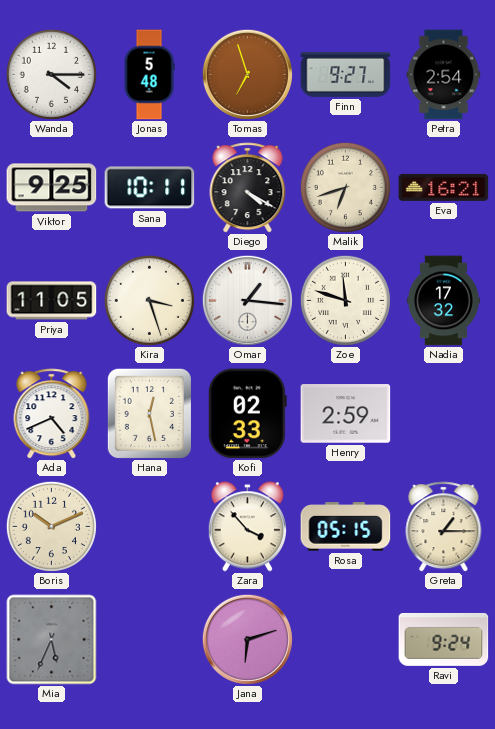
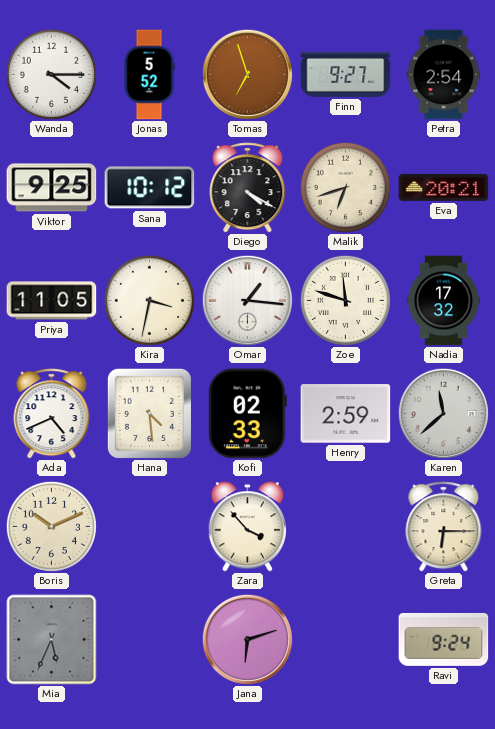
Jonas: 5:48 -> 5:52
Sana: 10:11 -> 10:12
Eva: 16:21 -> 20:21
Kira: 3:27 -> 3:32
Hana: 12:28 -> 4:29
Karen: none -> 11:38
Rosa: 05:15 -> none
Greta: 1:15 -> 6:15
